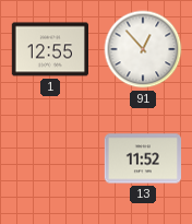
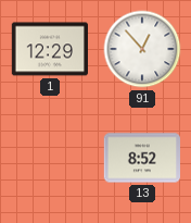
1: 12:55 -> 12:29
13: 11:52 -> 8:52
